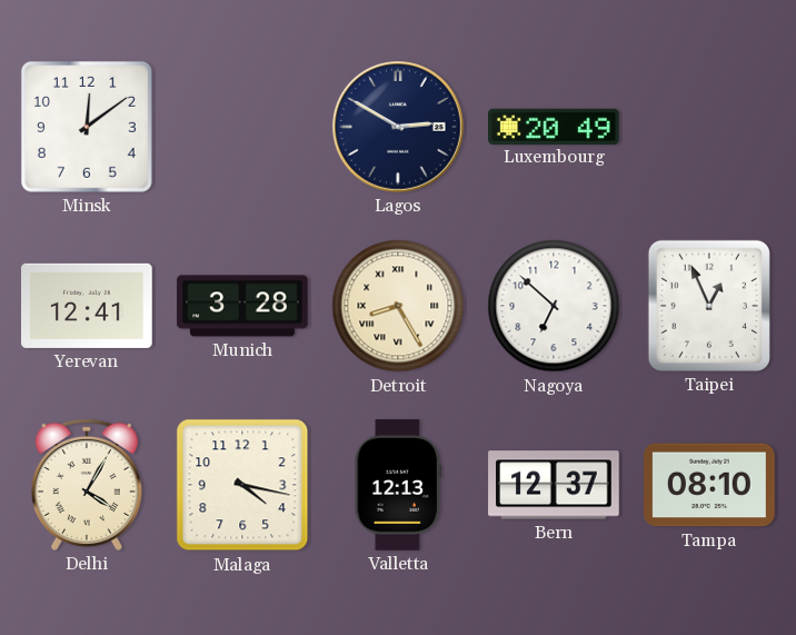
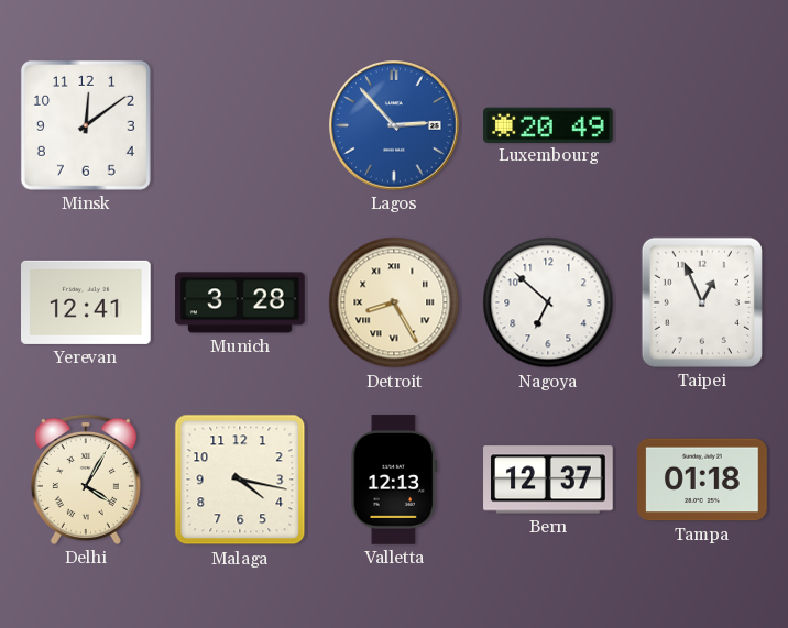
Lagos: 2:50 -> 2:53
Lagos dial: navy -> blue
Tampa: 08:10 -> 01:18
